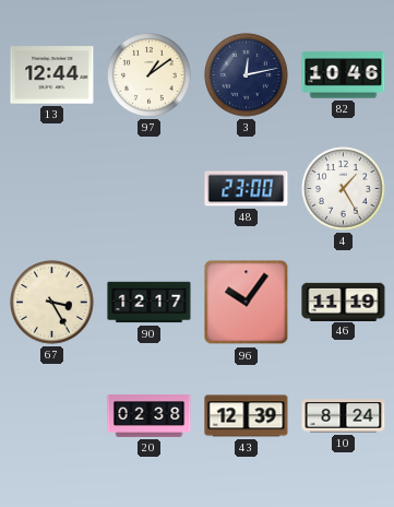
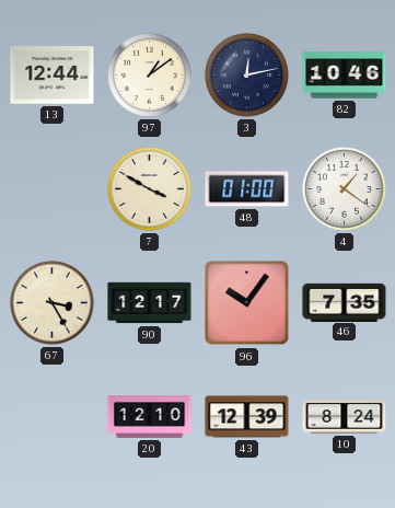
7: none -> 3:50
48: 23:00 -> 01:00
4: 1:25 -> 1:21
46: 11:19 -> 7:35
20: 02:38 -> 12:10
